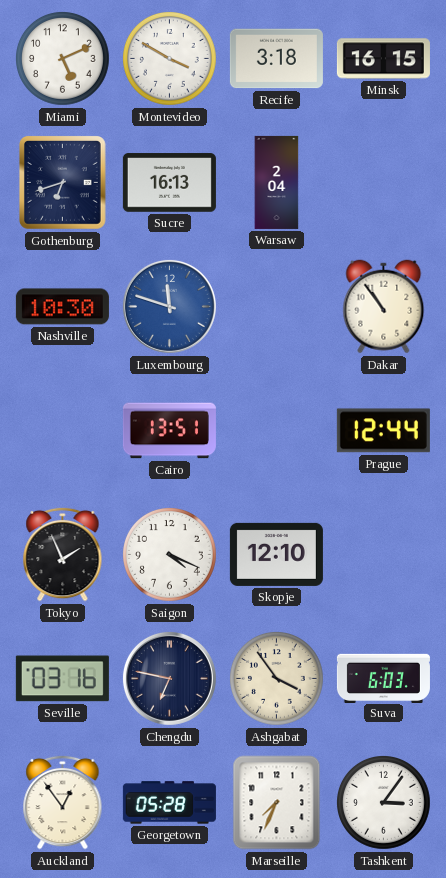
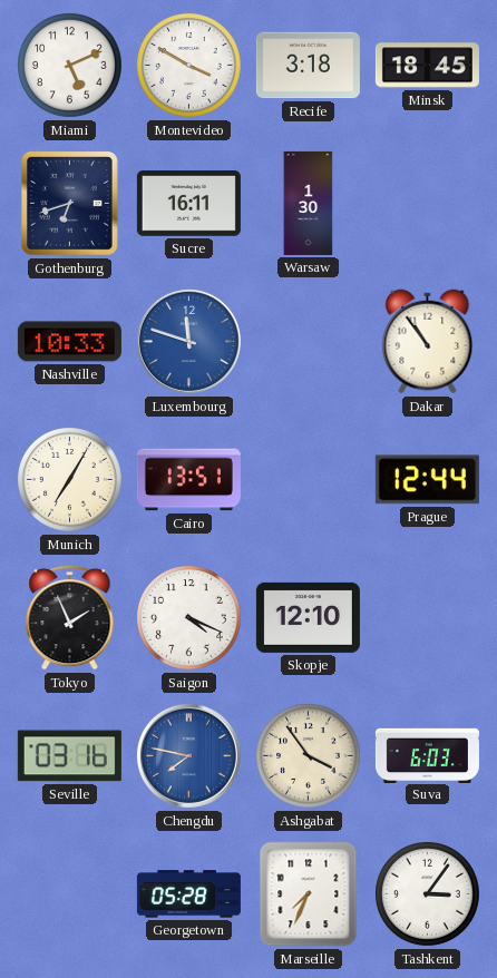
Minsk: 16:15 -> 18:45
Sucre: 16:13 -> 16:11
Warsaw: 2:04 -> 1:30
Nashville: 10:30 -> 10:33
Munich: none -> 7:05
Chengdu: 6:47 -> 7:47
Chengdu dial: navy -> blue
Auckland: 12:54 -> none
